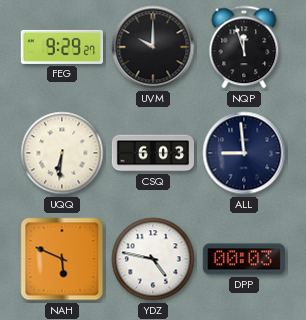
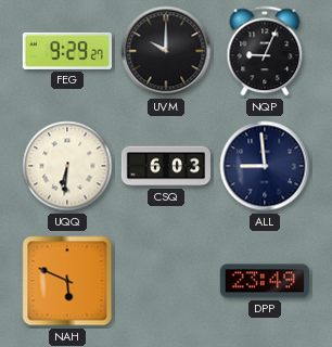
NQP: 11:57 -> 9:04
YDZ: 4:47 -> none
DPP: 00:03 -> 23:49
